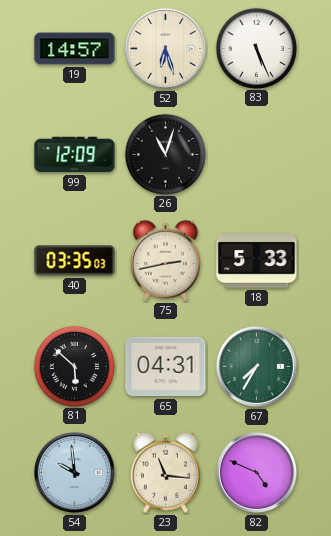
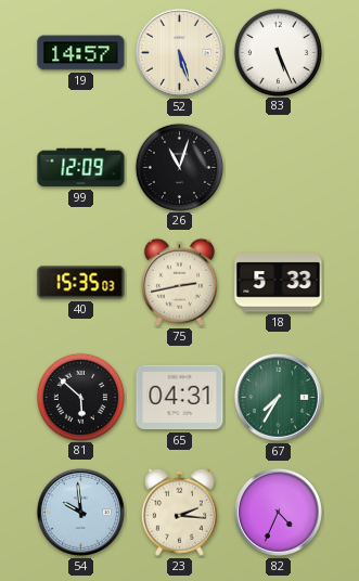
52: 6:27 -> 5:27
40: 03:35 -> 15:35
23: 11:16 -> 2:16
82: 4:49 -> 4:34
